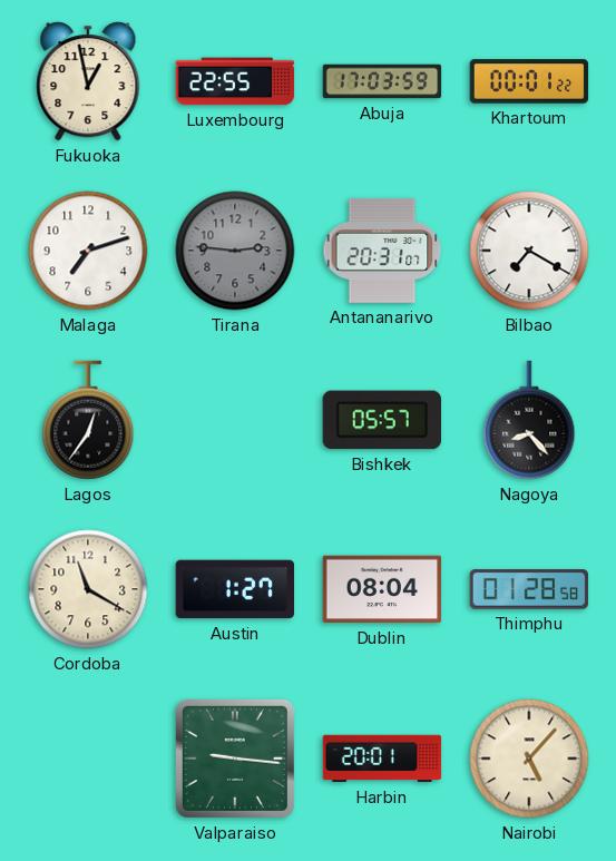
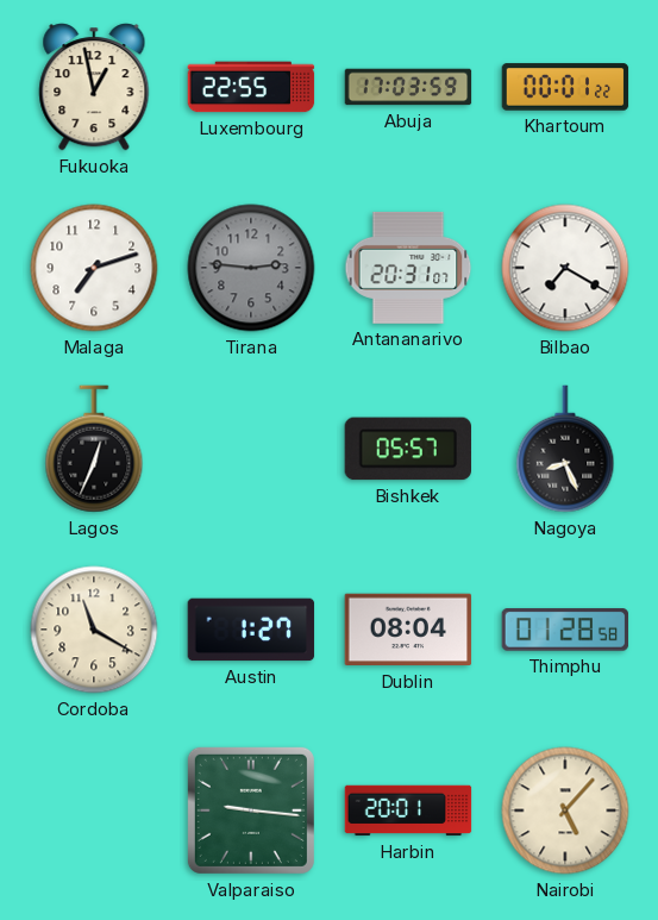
Lagos: 12:36 -> 12:34
Nagoya: 8:23 -> 8:26
